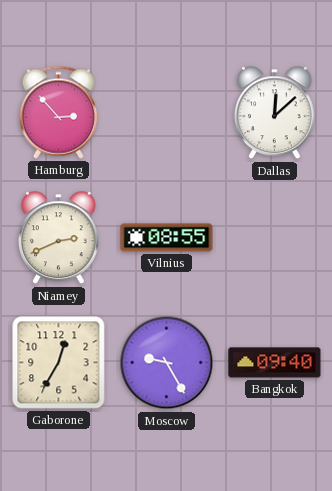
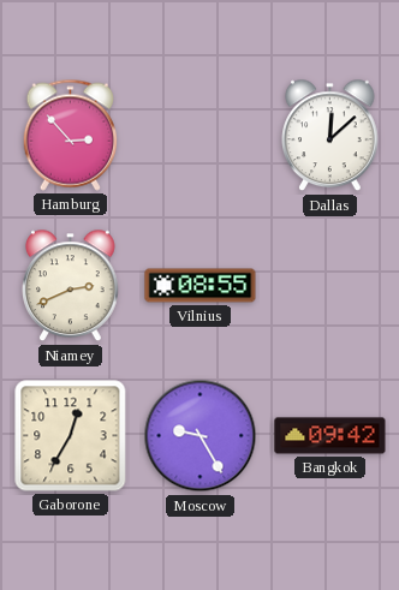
Bangkok: 09:40 -> 09:42
